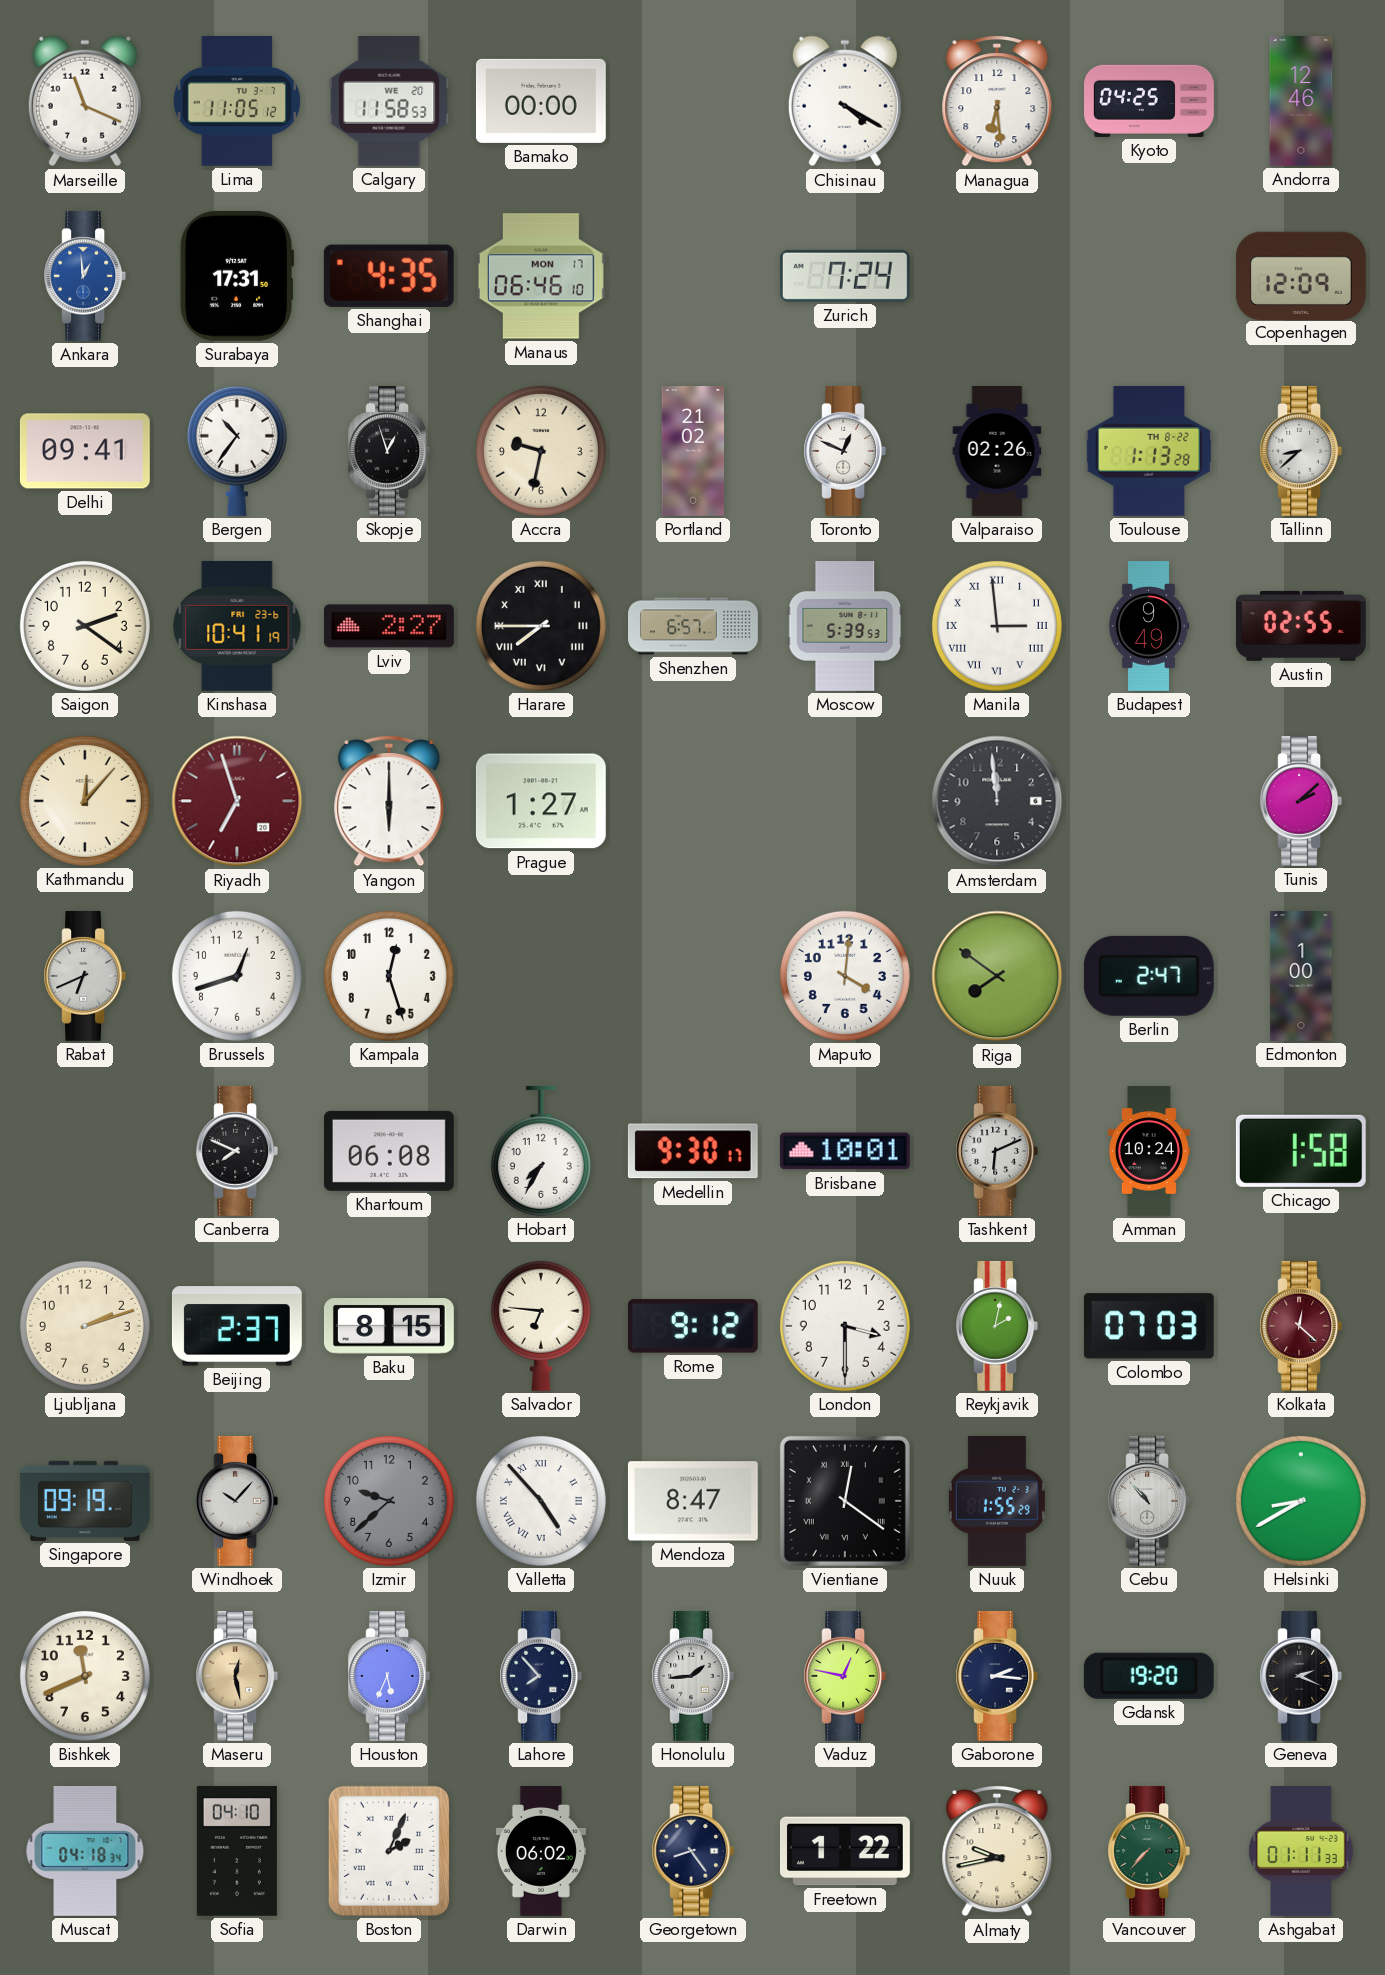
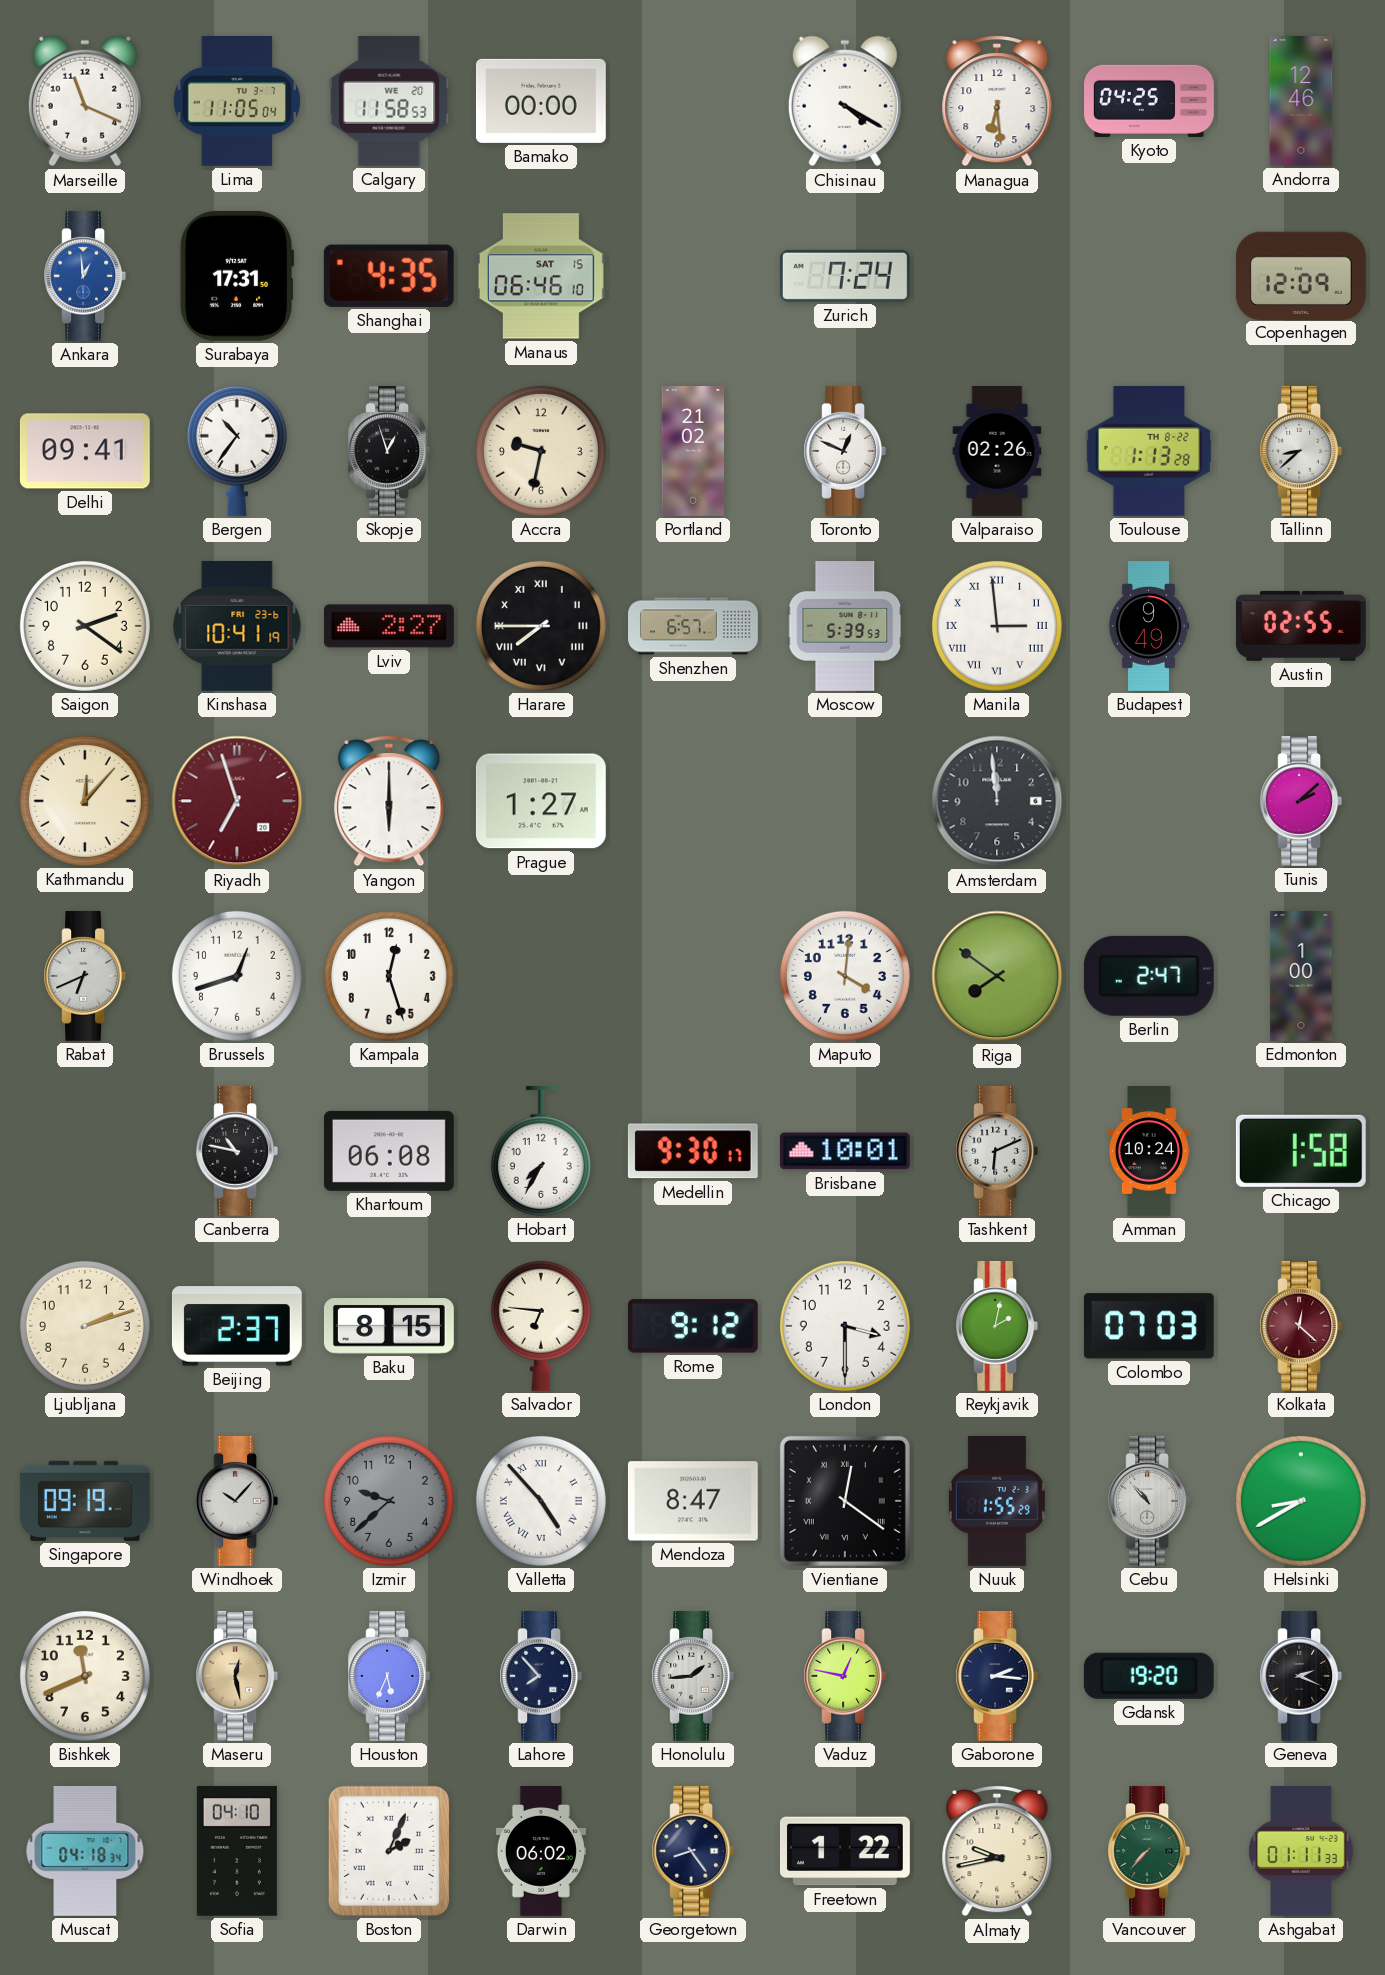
Lima: 11:05:12 -> 11:05:04
Manaus date: MON 17 -> SAT 15
Canberra: 7:49 -> 10:47
